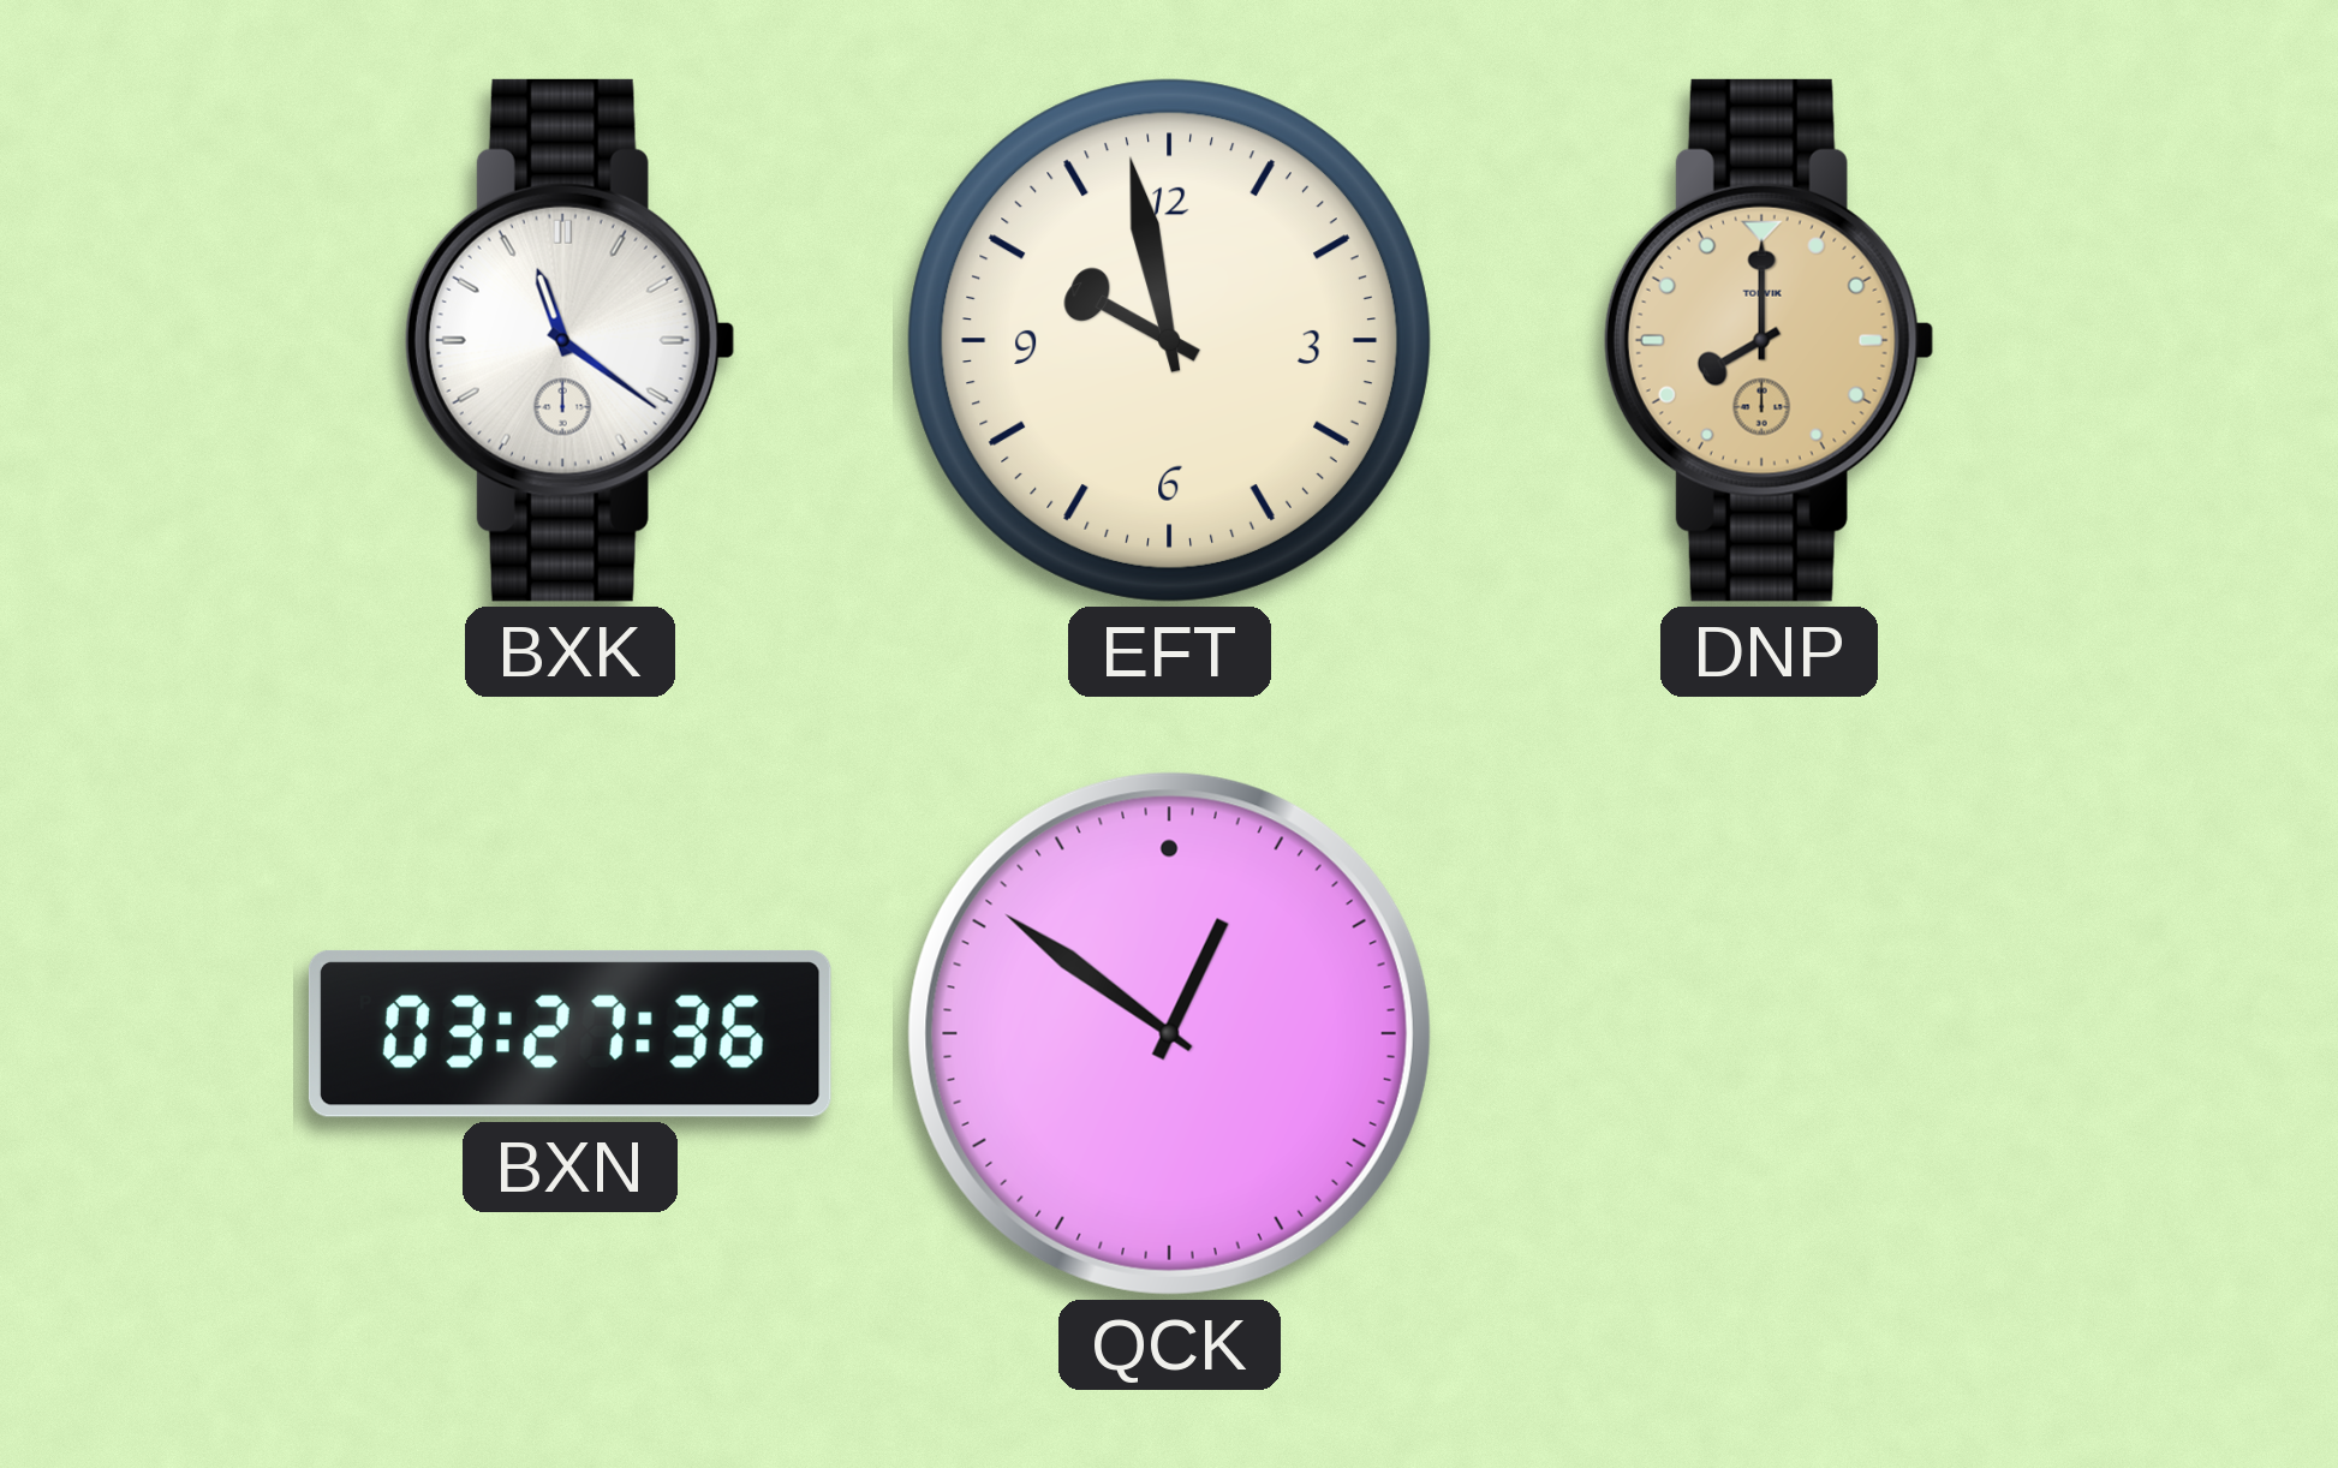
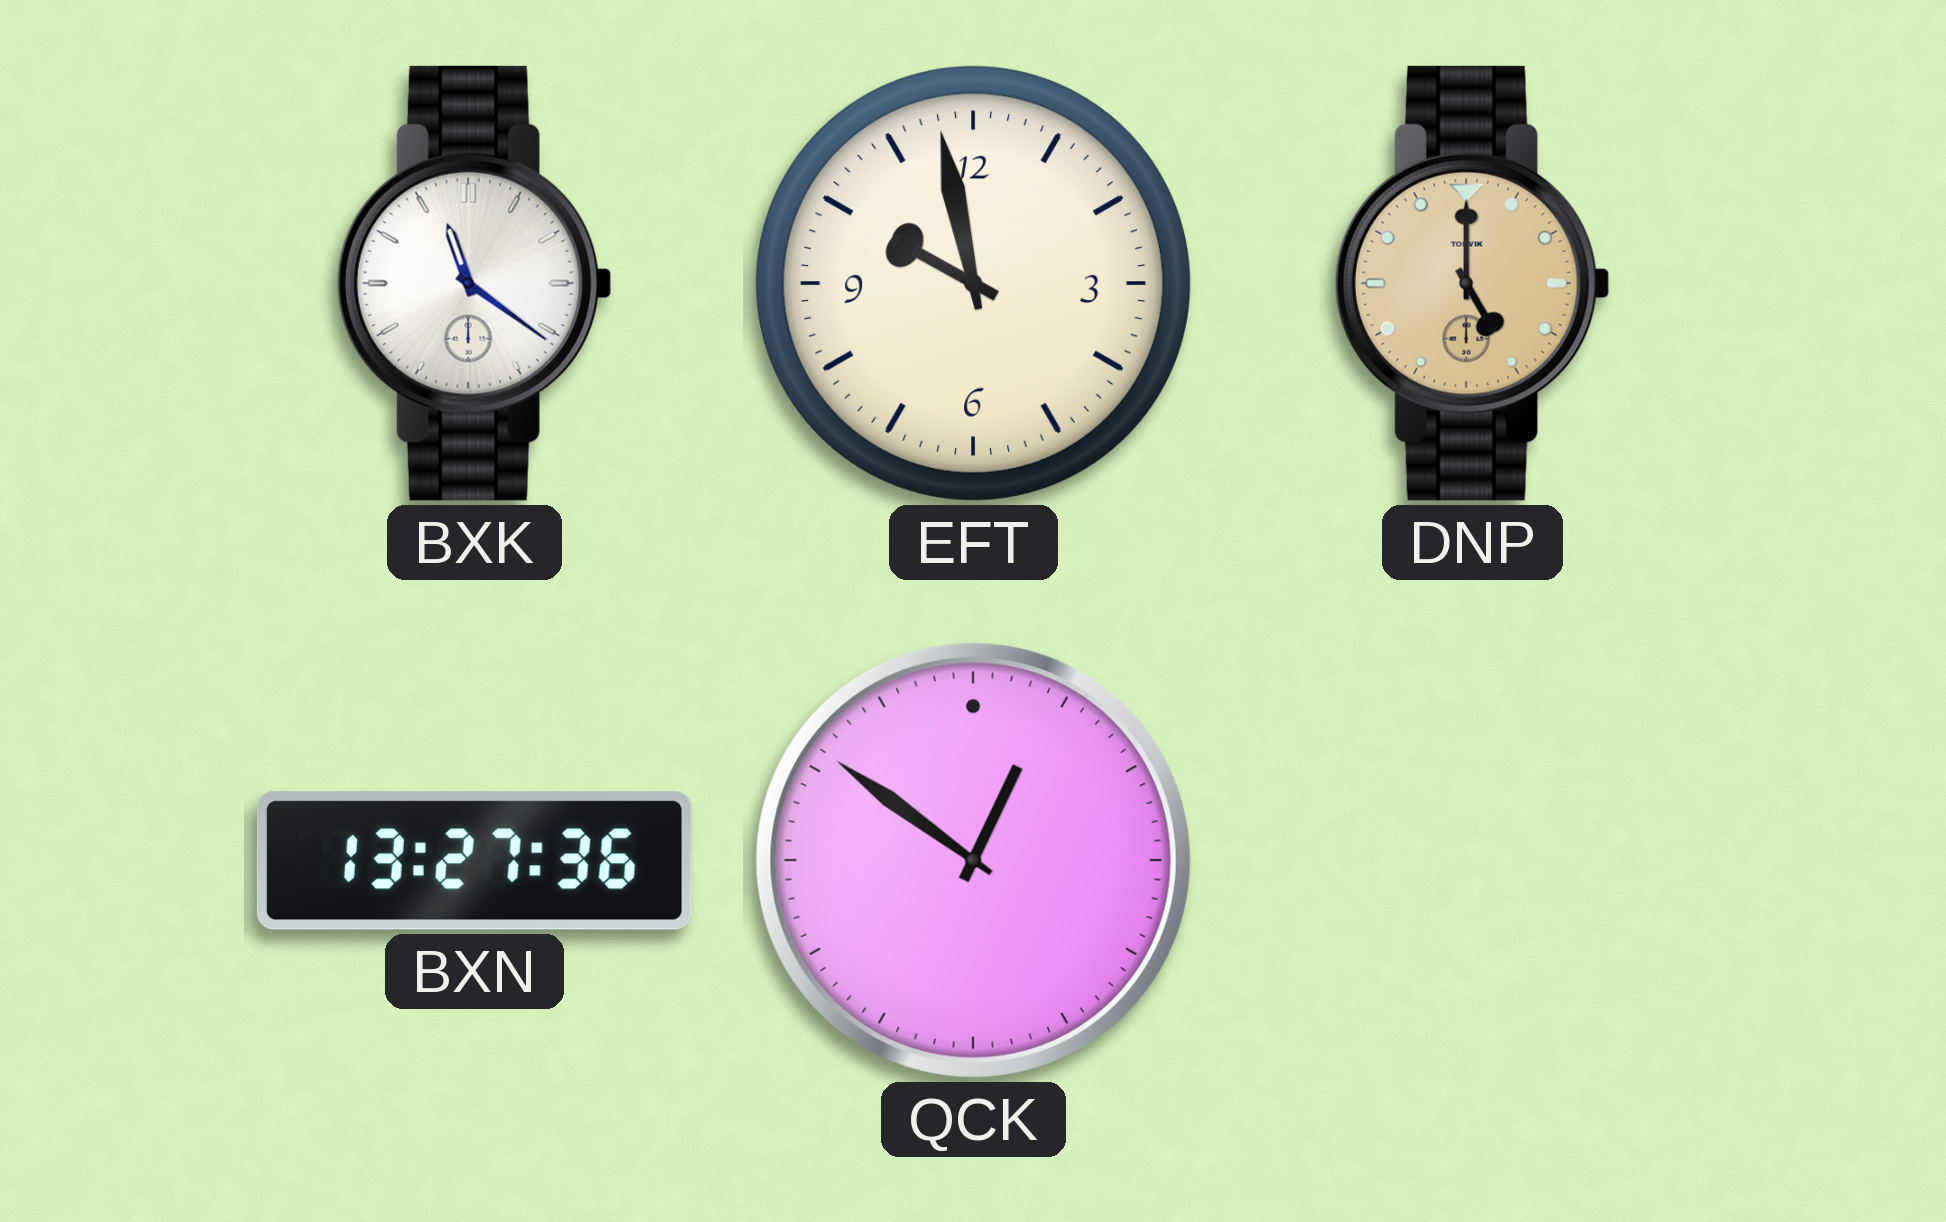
DNP: 8:00 -> 5:00
BXN: 03:27 -> 13:27
